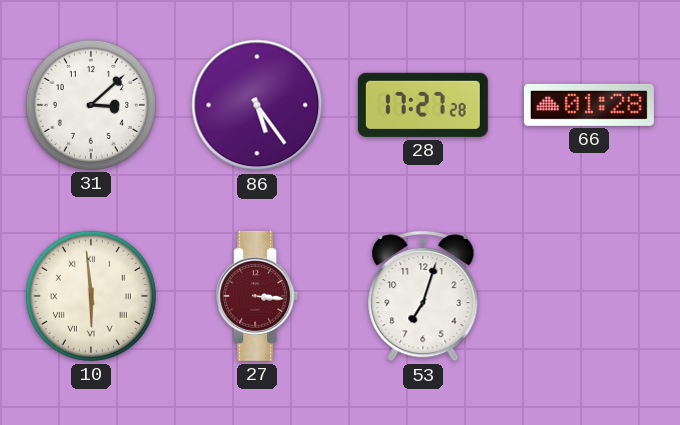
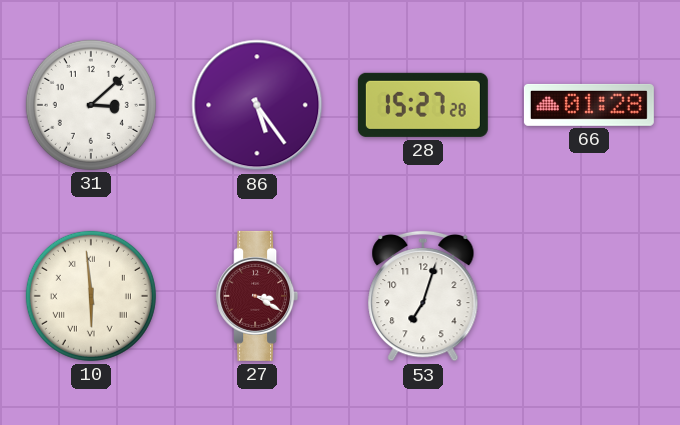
28: 17:27 -> 15:27
27: 3:16 -> 3:20
